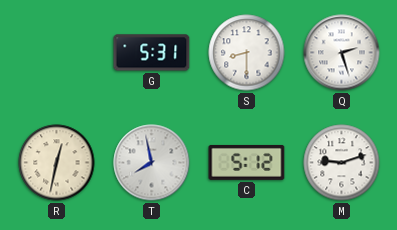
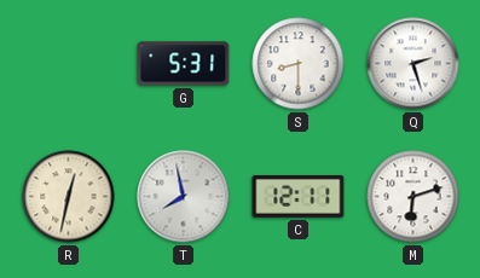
C: 5:12 -> 12:11
M: 9:12 -> 6:12
